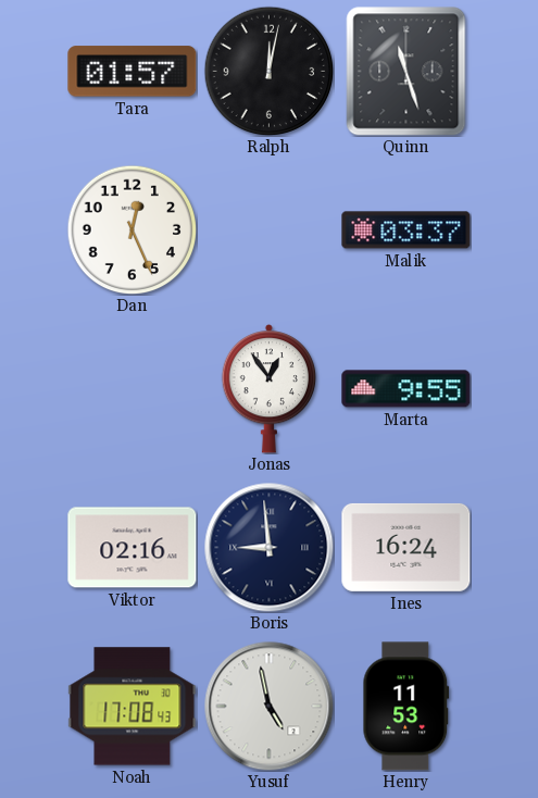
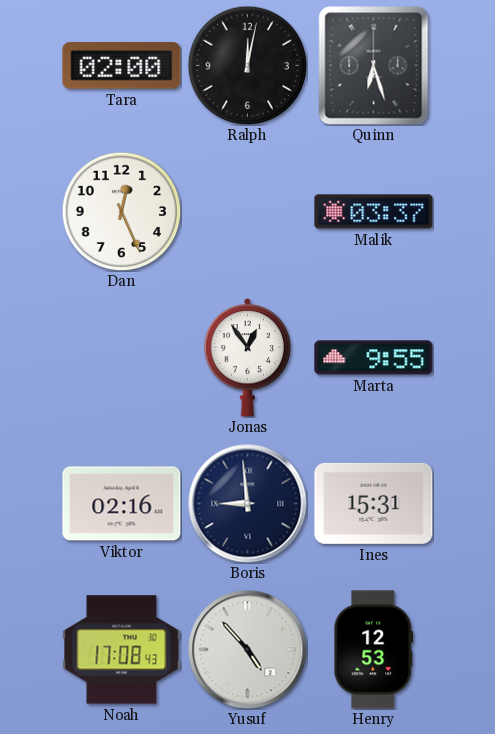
Tara: 01:57 -> 02:00
Quinn: 11:27 -> 6:27
Ines: 16:24 -> 15:31
Yusuf: 4:58 -> 4:53
Henry: 11:53 -> 12:53
